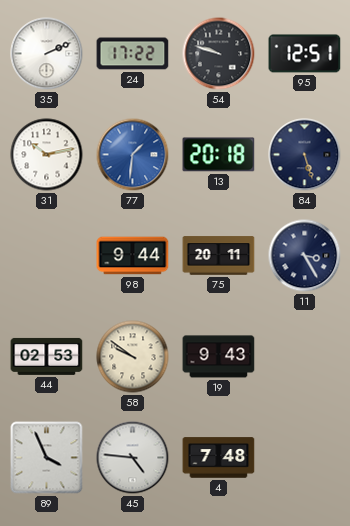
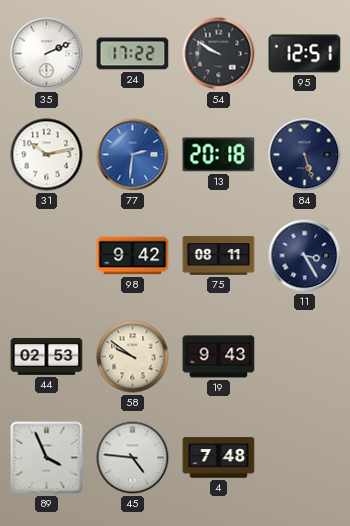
54: 9:48 -> 9:50
77: 1:31 -> 2:31
98: 9:44 -> 9:42
75: 20:11 -> 08:11
